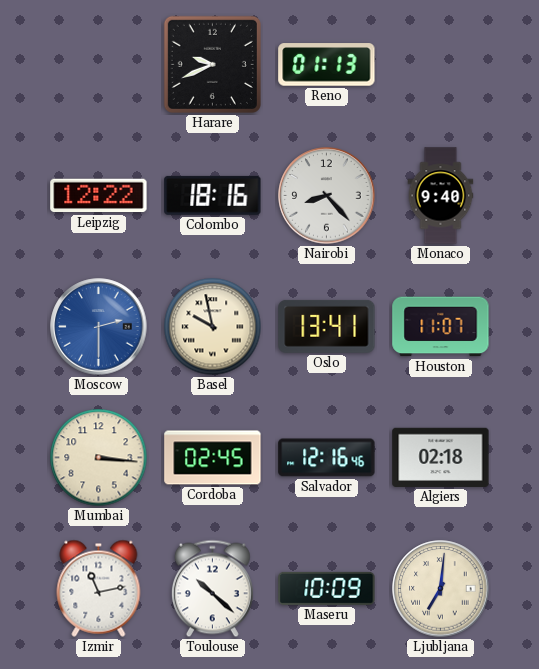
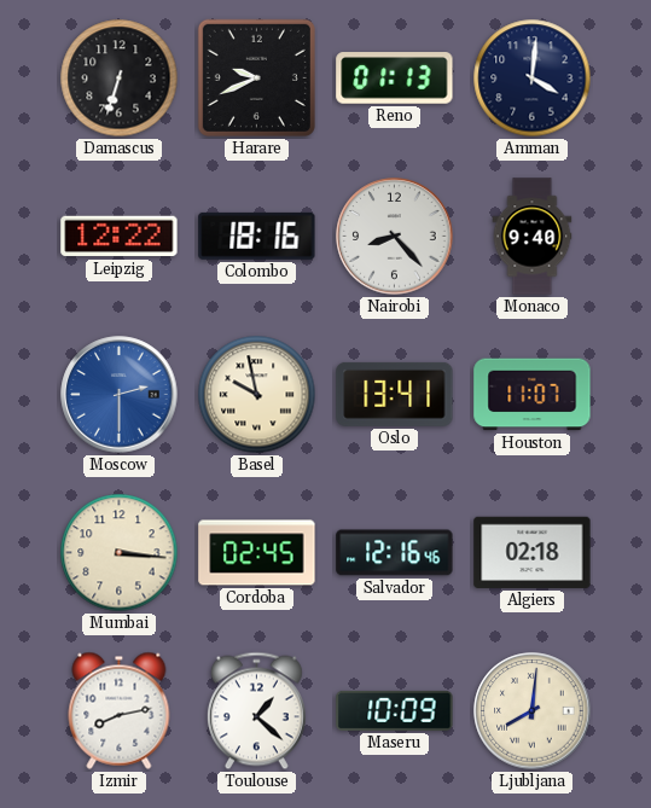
Damascus: none -> 6:33
Amman: none -> 4:01
Izmir: 11:13 -> 8:13
Toulouse: 10:22 -> 1:22
Ljubljana: 7:01 -> 8:01
